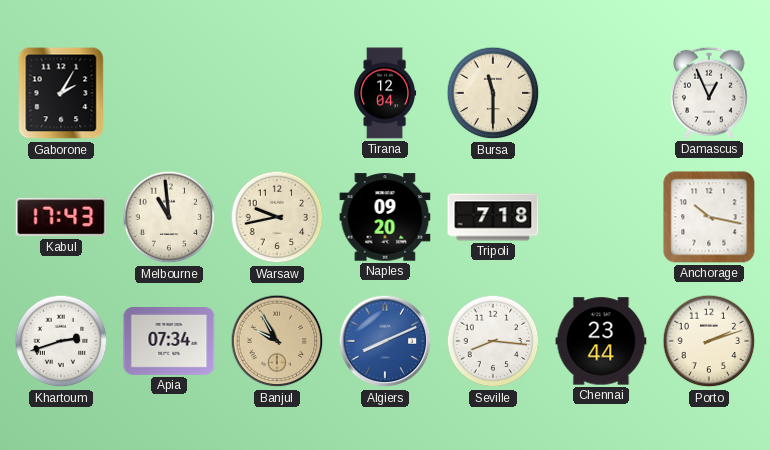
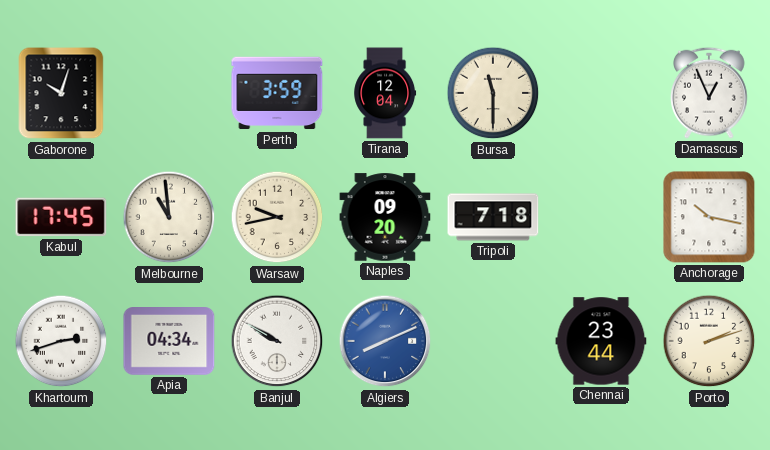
Gaborone: 2:05 -> 10:03
Perth: none -> 3:59
Kabul: 17:43 -> 17:45
Apia: 07:34 -> 04:34
Banjul: 9:55 -> 9:50
Banjul dial: champagne -> white
Seville: 8:16 -> none
